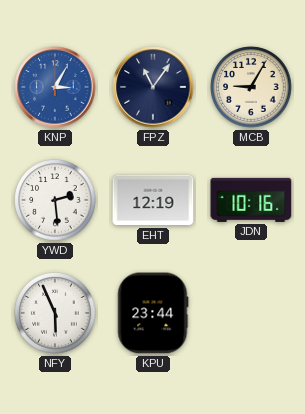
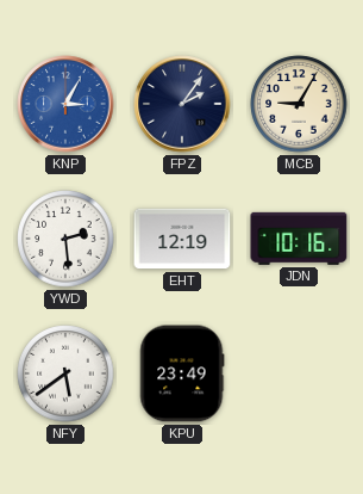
FPZ: 11:06 -> 2:06
NFY: 5:56 -> 5:39
KPU: 23:44 -> 23:49
